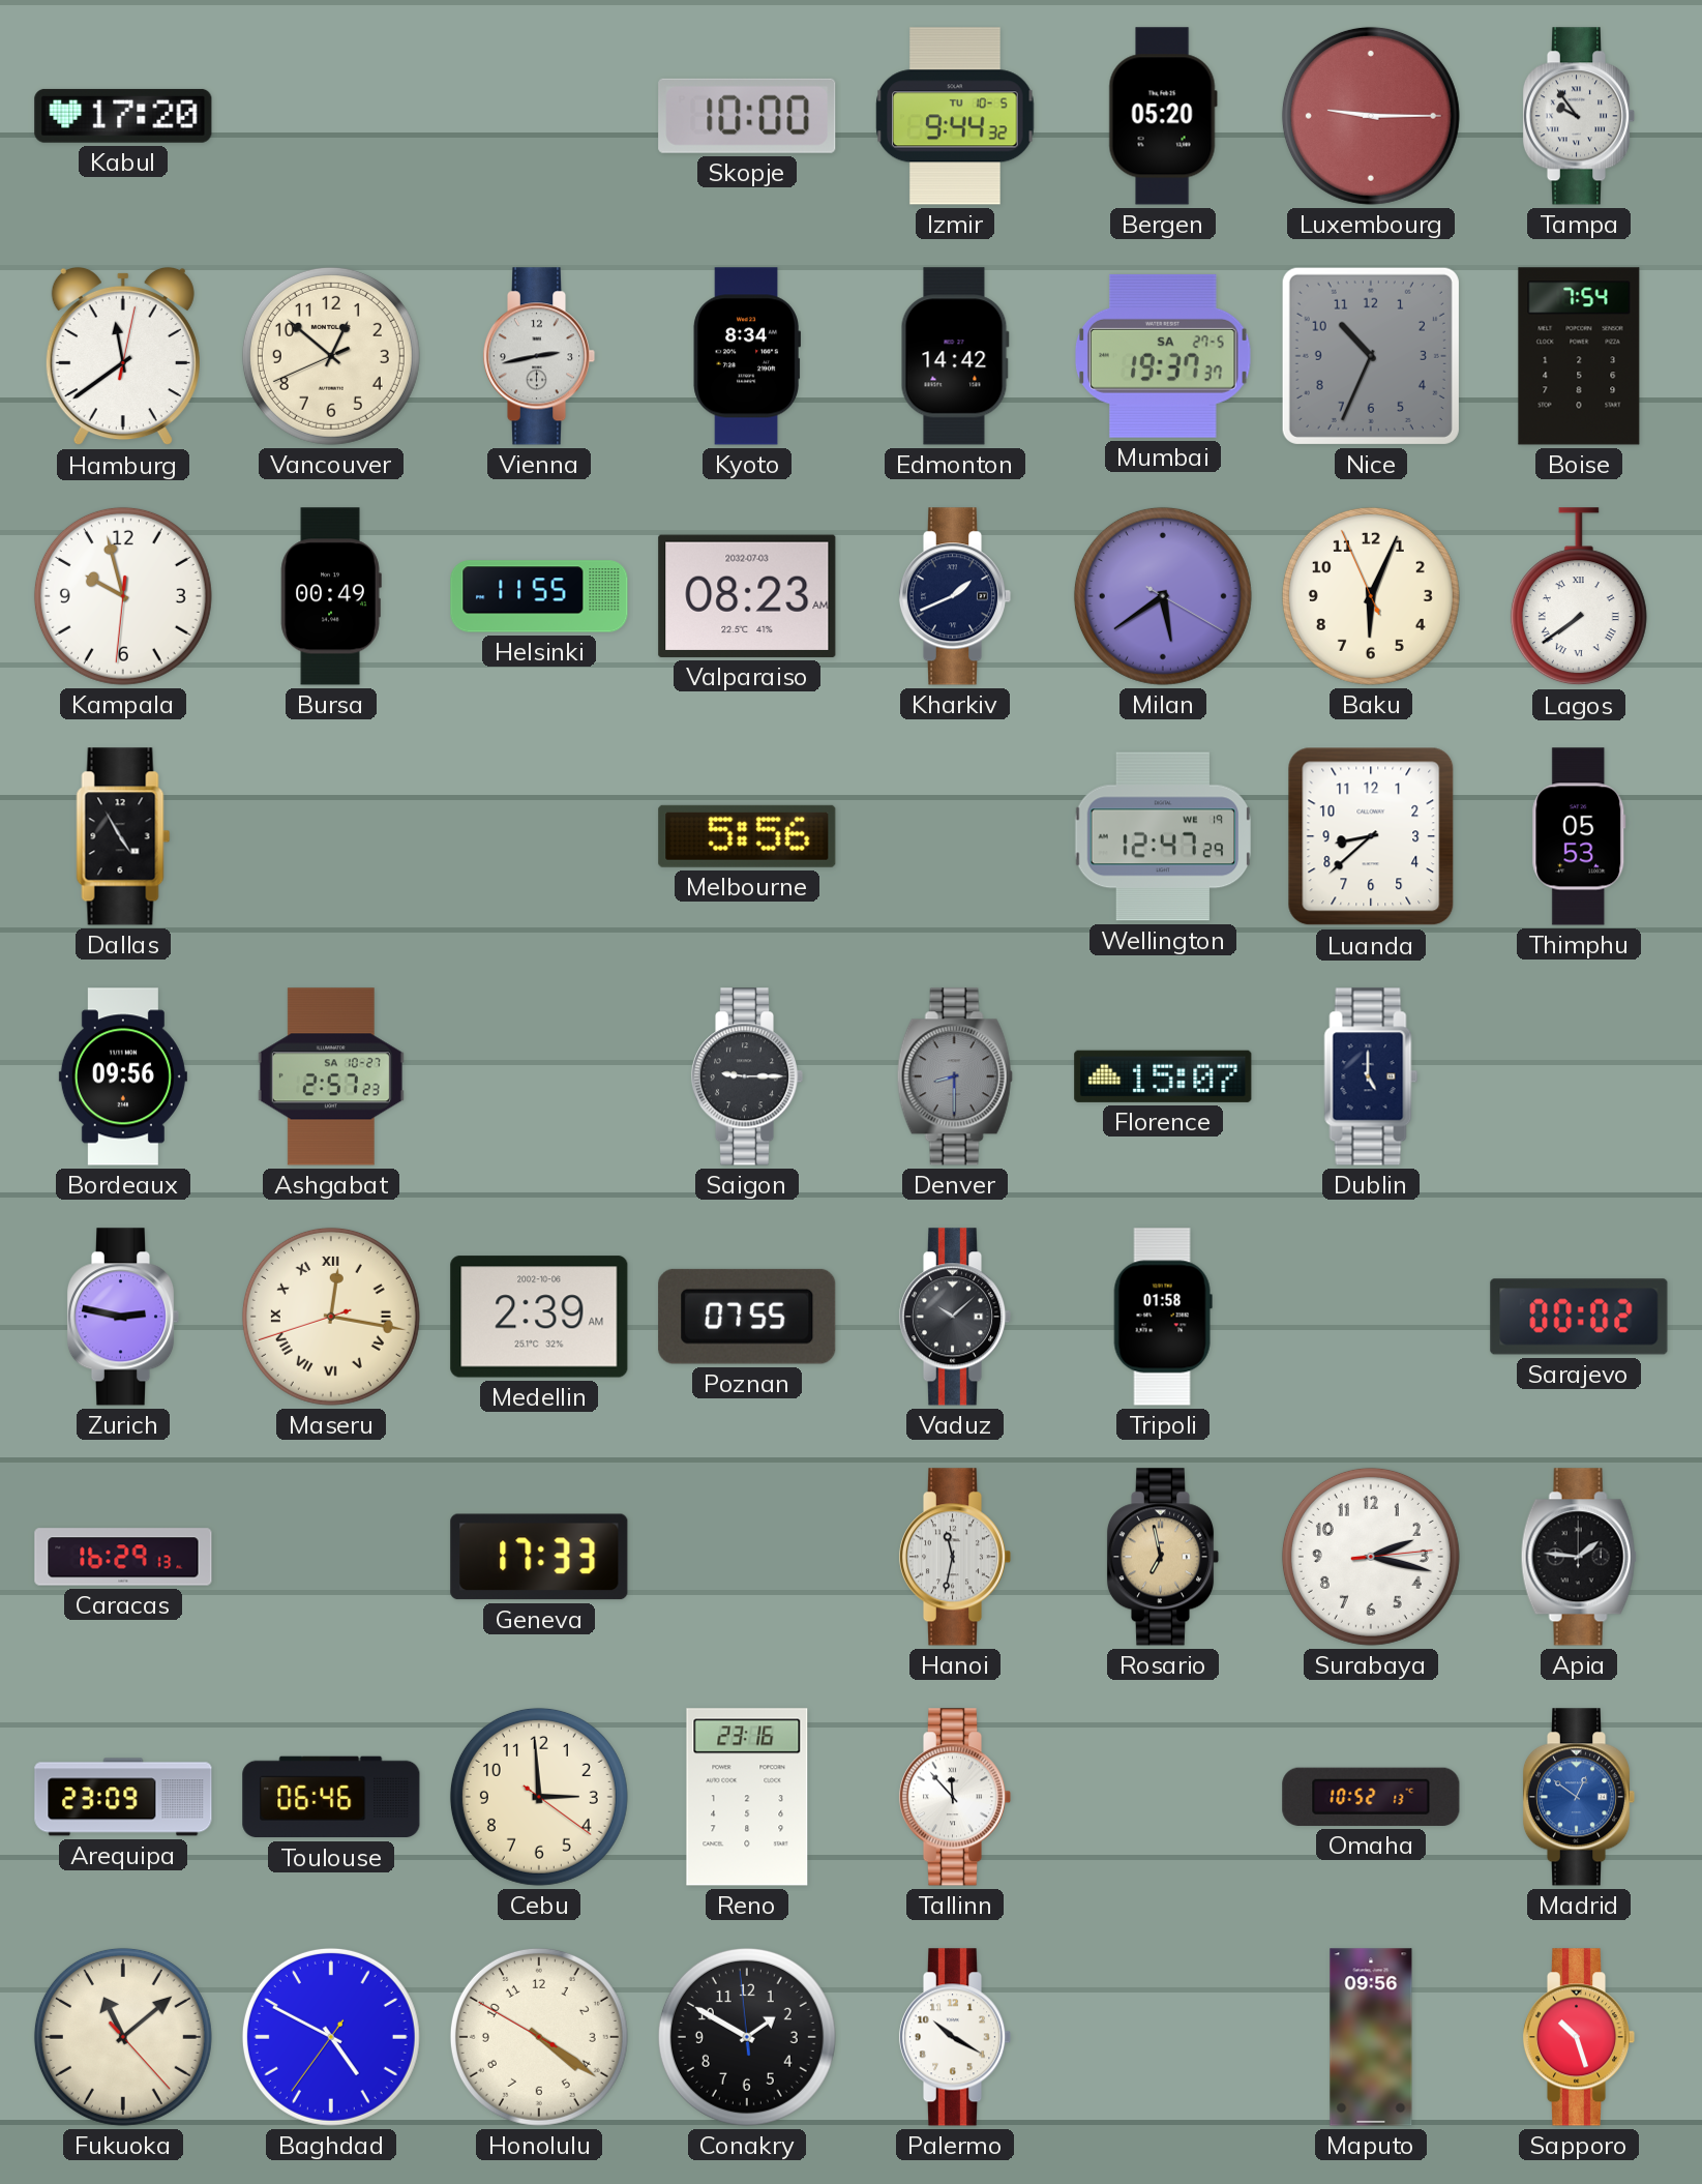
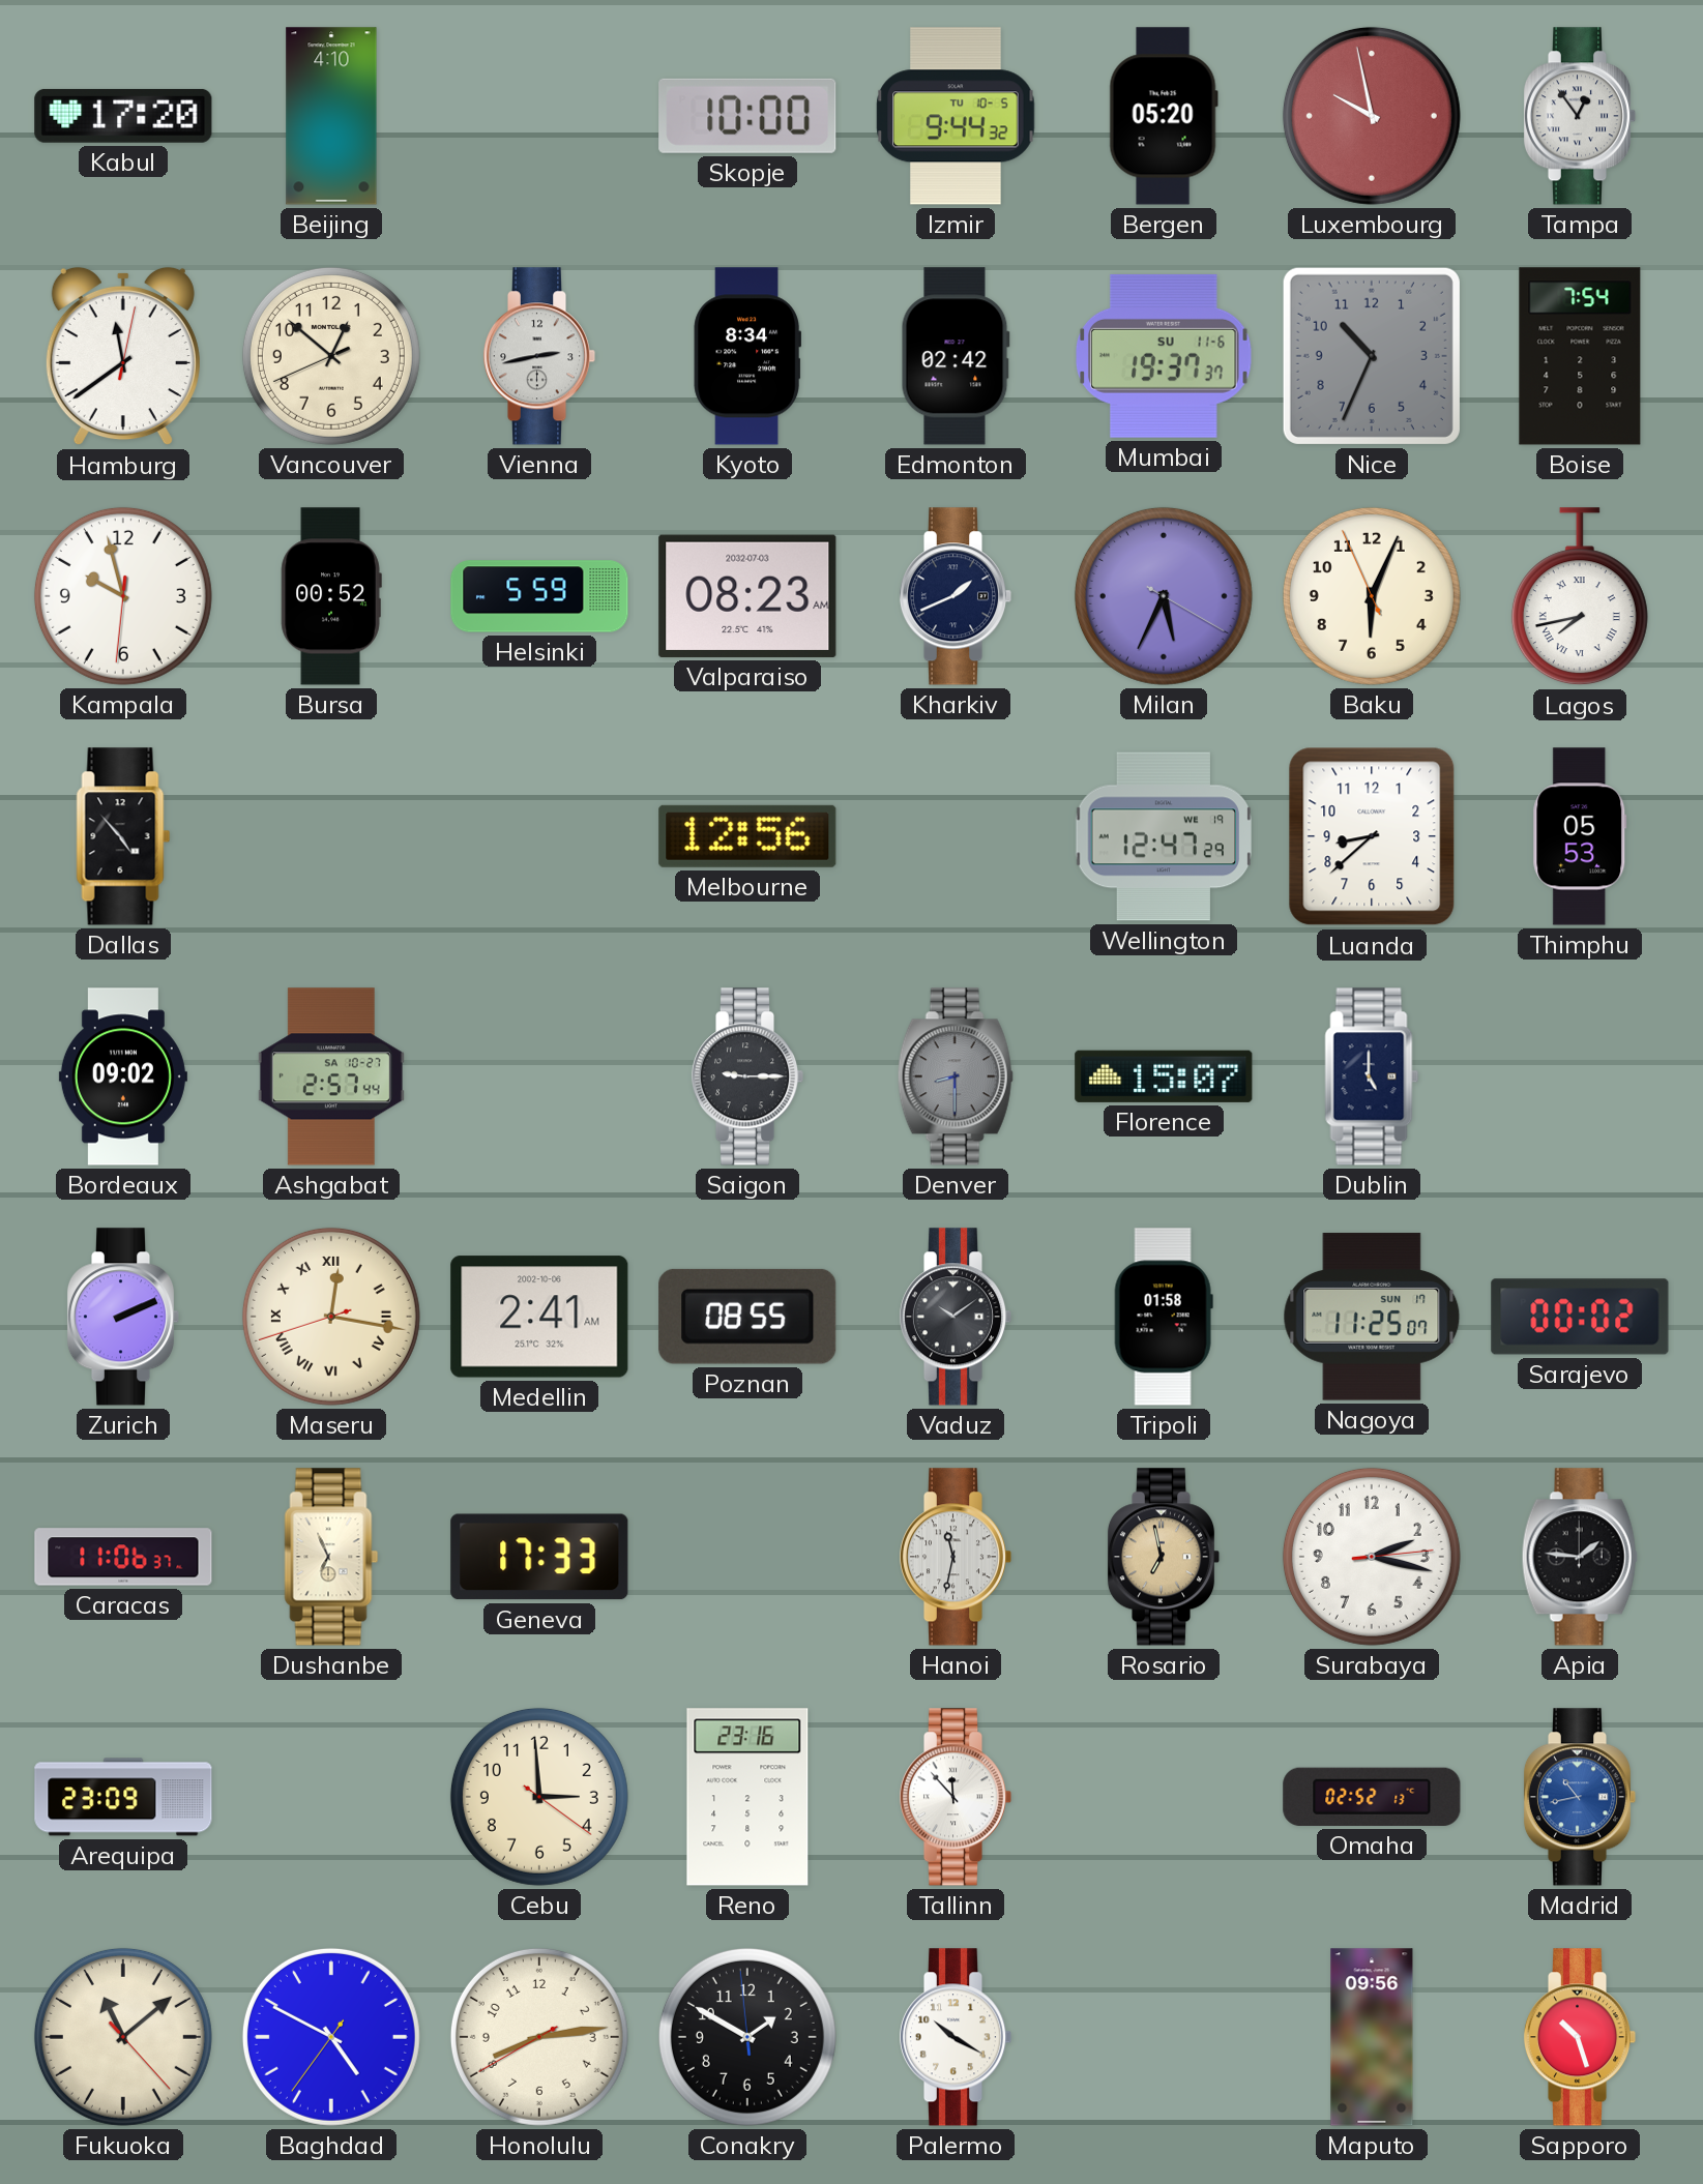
Beijing: none -> 4:10
Luxembourg: 9:15 -> 9:58
Tampa: 9:54 -> 12:54
Edmonton: 14:42 -> 02:42
Mumbai date: SA 27-5 -> SU 11-6
Bursa: 00:49 -> 00:52
Helsinki: 11:55 -> 5:59
Milan: 5:39 -> 5:34
Lagos: 7:39 -> 7:43
Dallas: 4:55 -> 4:53
Melbourne: 5:56 -> 12:56
Bordeaux: 09:56 -> 09:02
Ashgabat: 2:57:23 -> 2:57:44
Zurich: 2:47 -> 2:11
Medellin: 2:39 -> 2:41
Poznan: 07:55 -> 08:55
Vaduz: 10:08 -> 10:09
Nagoya: none -> 11:25
Caracas: 16:29 -> 11:06
Dushanbe: none -> 6:56
Toulouse: 06:46 -> none
Omaha: 10:52 -> 02:52
Madrid: 12:51 -> 10:43
Honolulu: 4:20 -> 8:13
